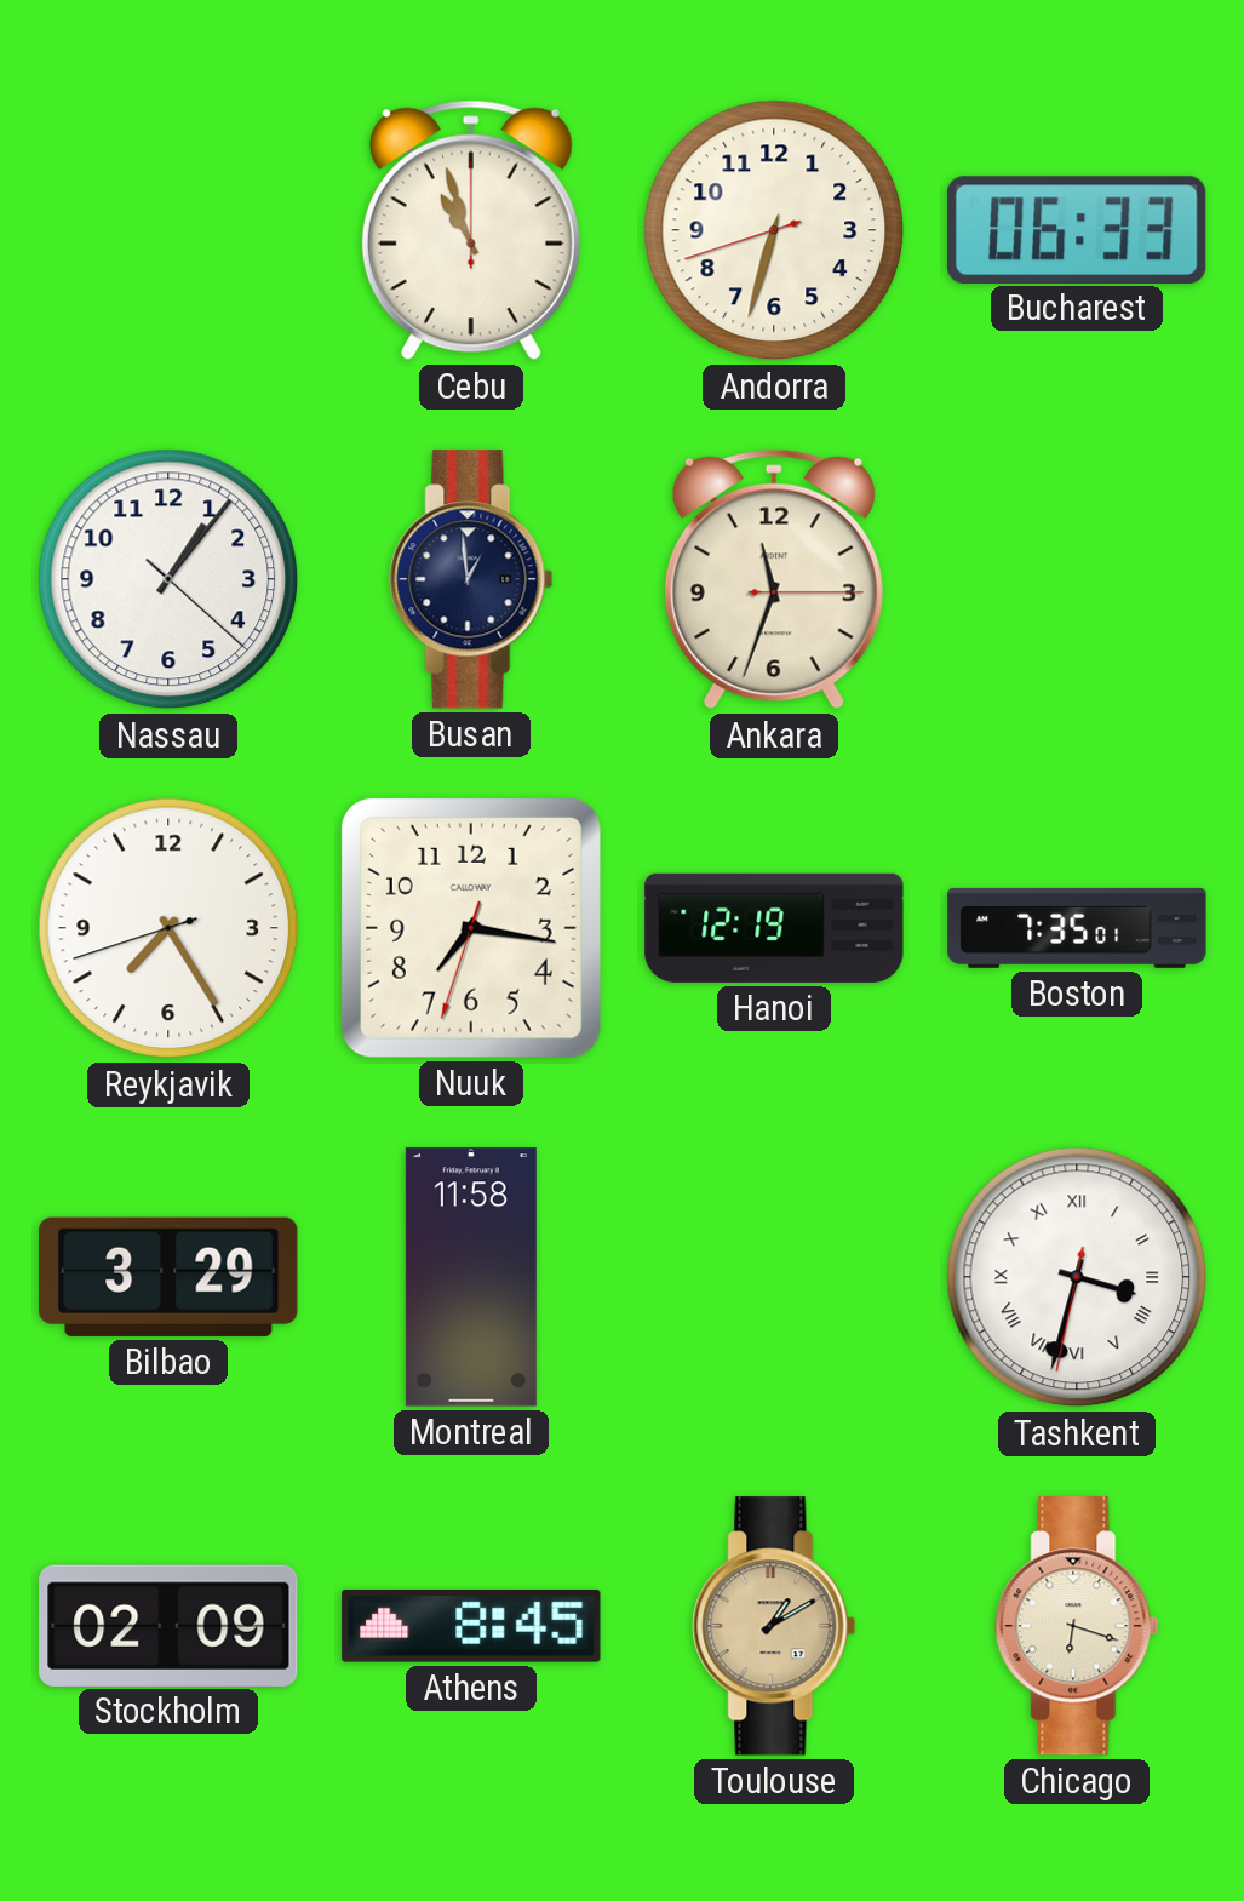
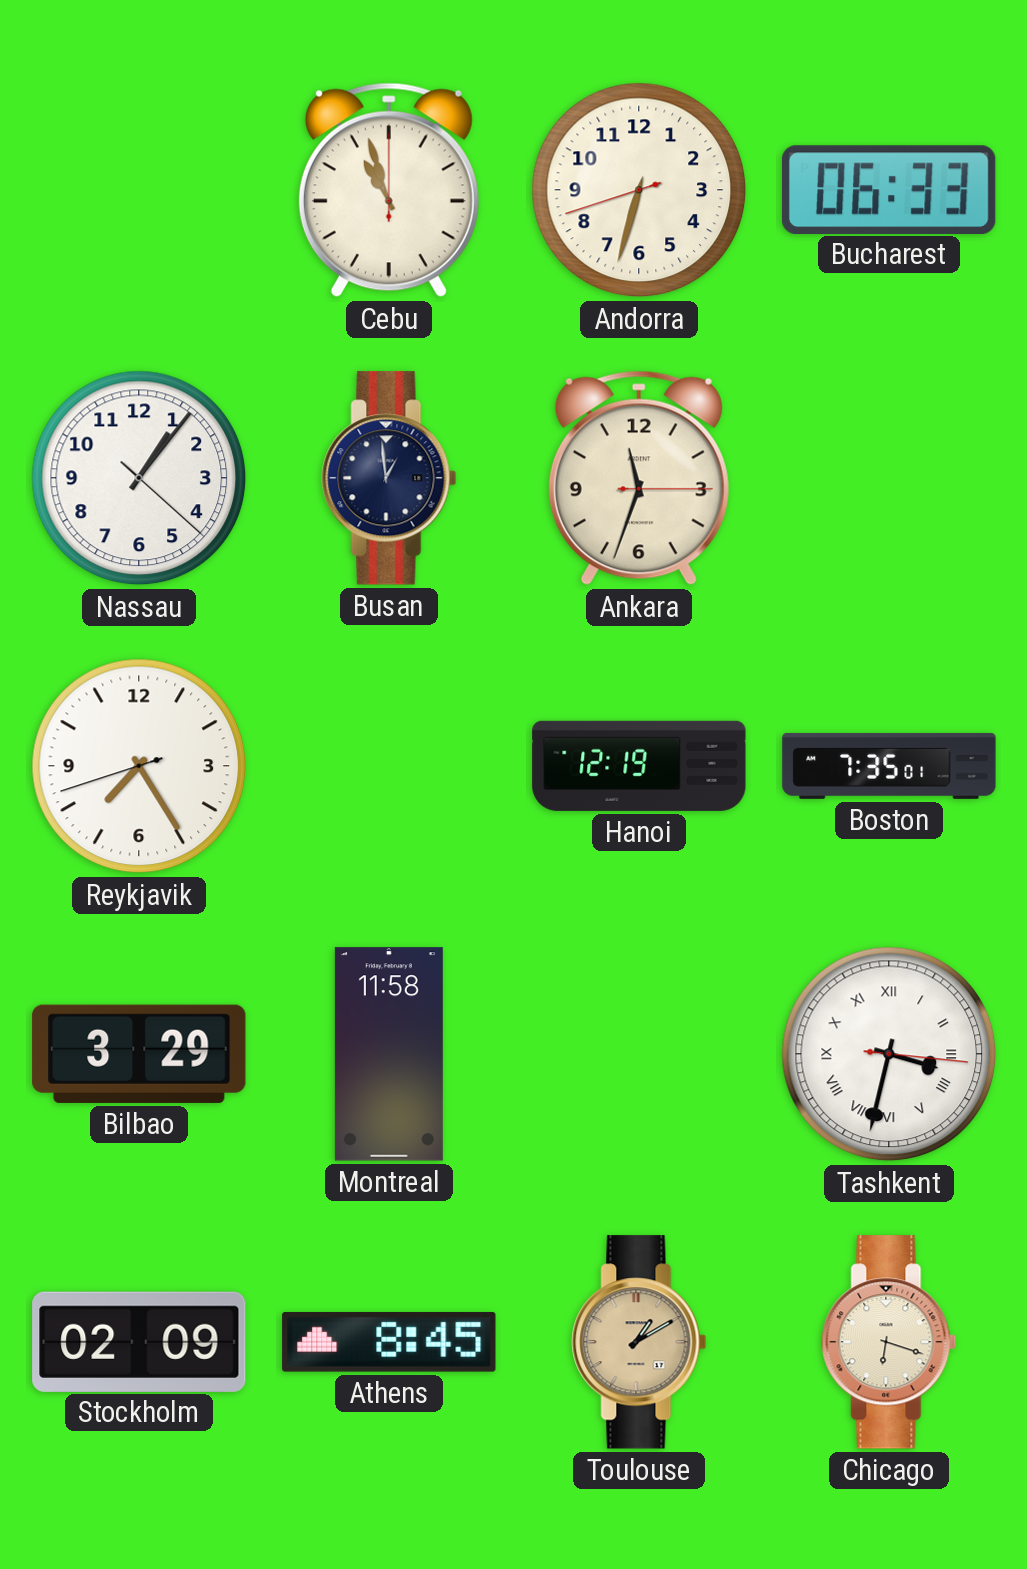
Nuuk: 7:16 -> none
Tashkent: 3:32:32 -> 3:32:16
